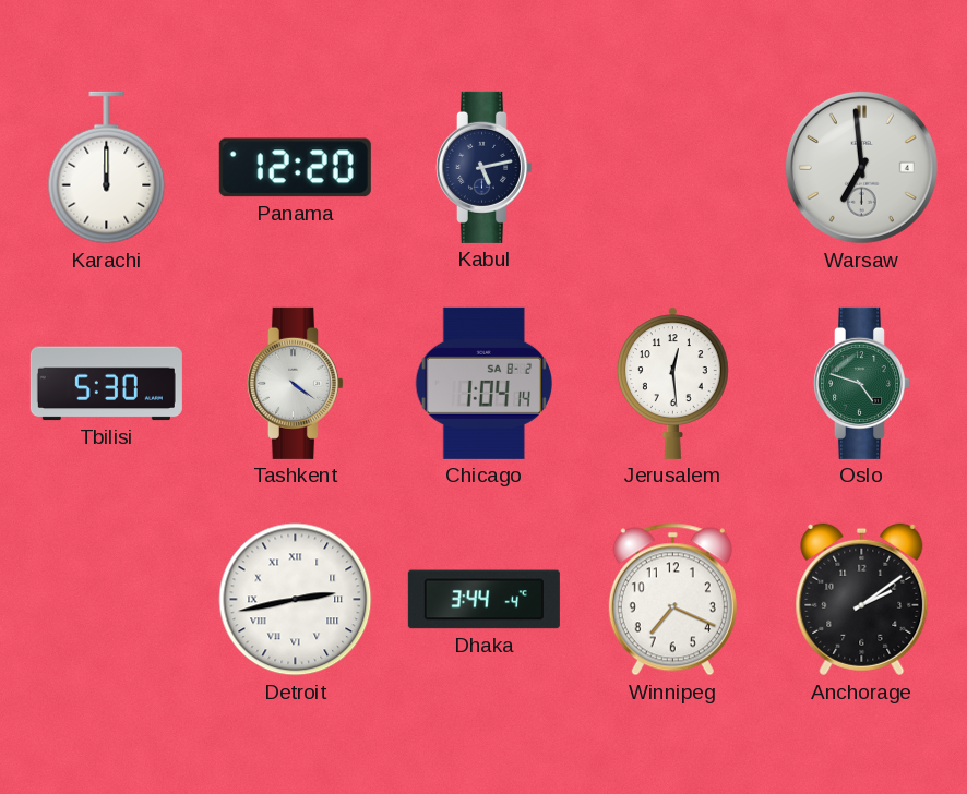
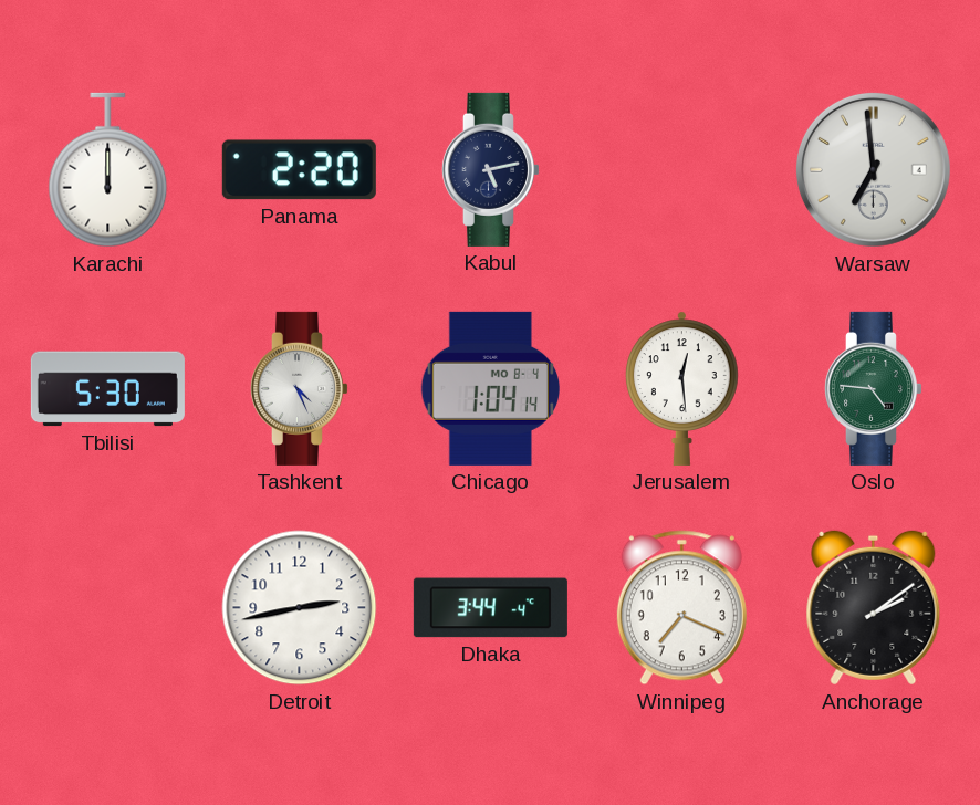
Panama: 12:20 -> 2:20
Tashkent: 4:21 -> 4:26
Chicago date: SA 8-2 -> MO 8-4
Oslo: 4:48 -> 4:46
Detroit numerals: Roman -> Arabic
